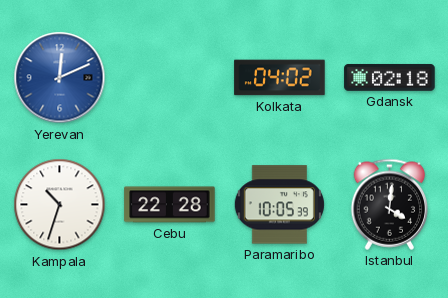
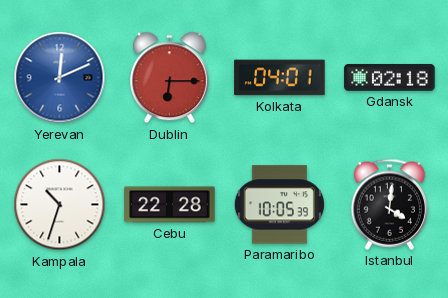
Dublin: none -> 6:15
Kolkata: 04:02 -> 04:01
